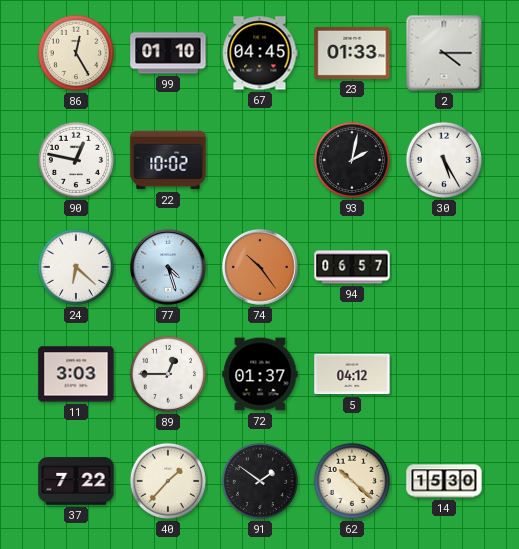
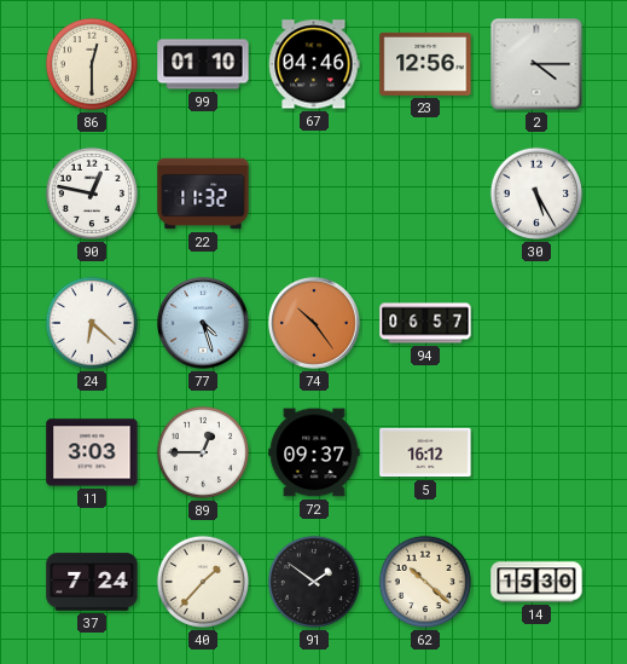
86: 12:25 -> 12:30
67: 04:45 -> 04:46
23: 01:33 -> 12:56
22: 10:02 -> 11:32
93: 2:02 -> none
72: 01:37 -> 09:37
5: 04:12 -> 16:12
37: 7:22 -> 7:24
